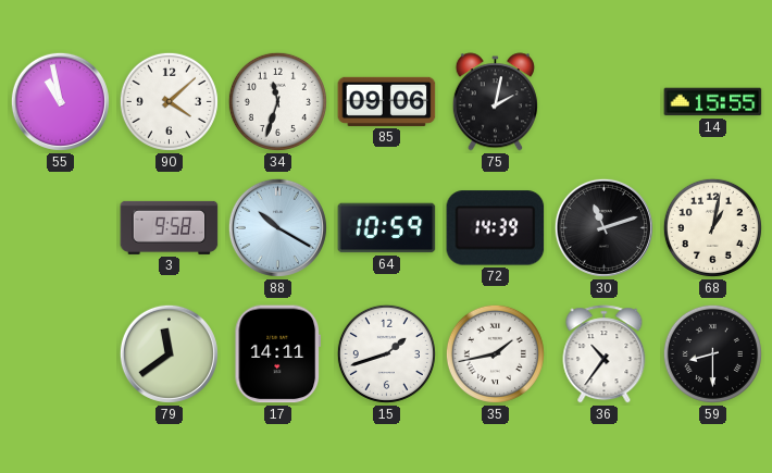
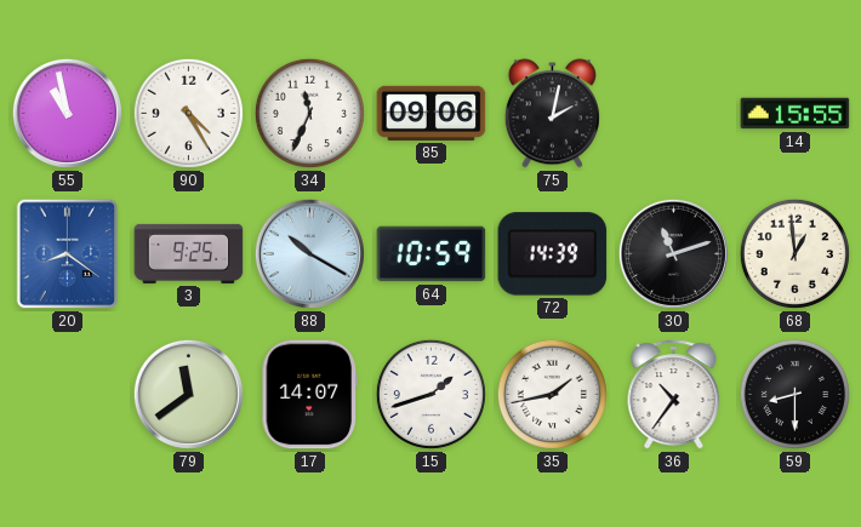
90: 4:08 -> 4:25
34: 11:33 -> 11:34
20: none -> 8:21
3: 9:58 -> 9:25
68: 1:02 -> 12:59
17: 14:11 -> 14:07
